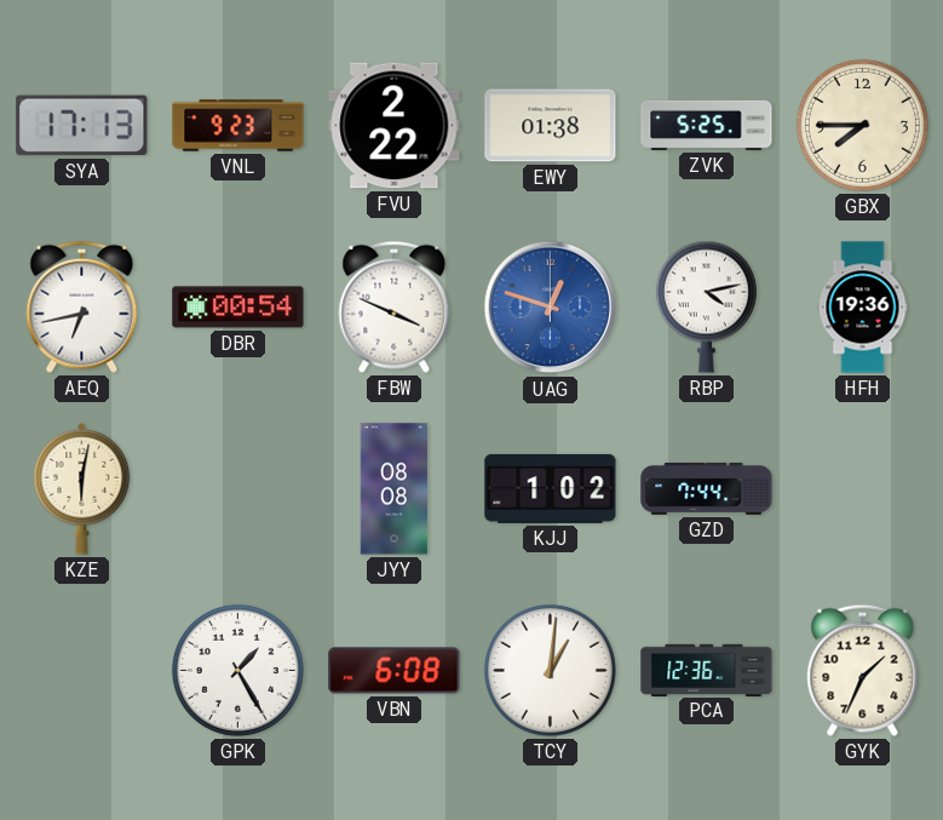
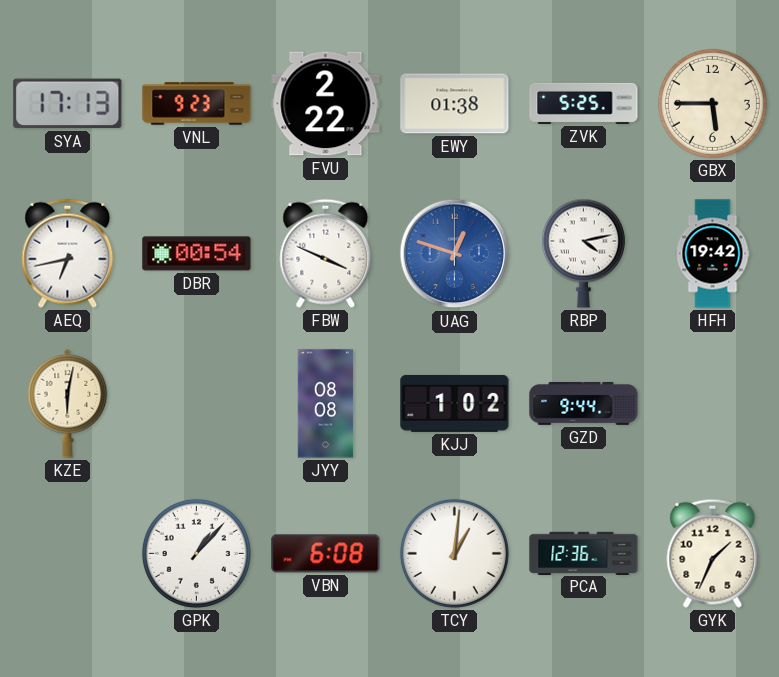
GBX: 7:45 -> 5:45
HFH: 19:36 -> 19:42
GZD: 7:44 -> 9:44
GPK: 1:25 -> 1:07
